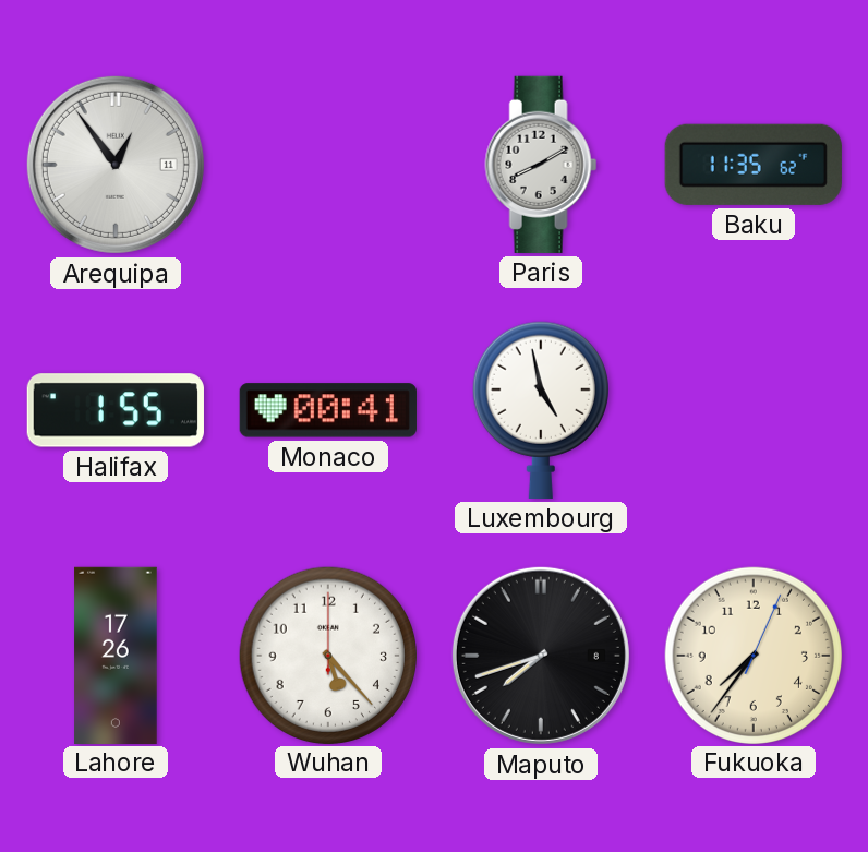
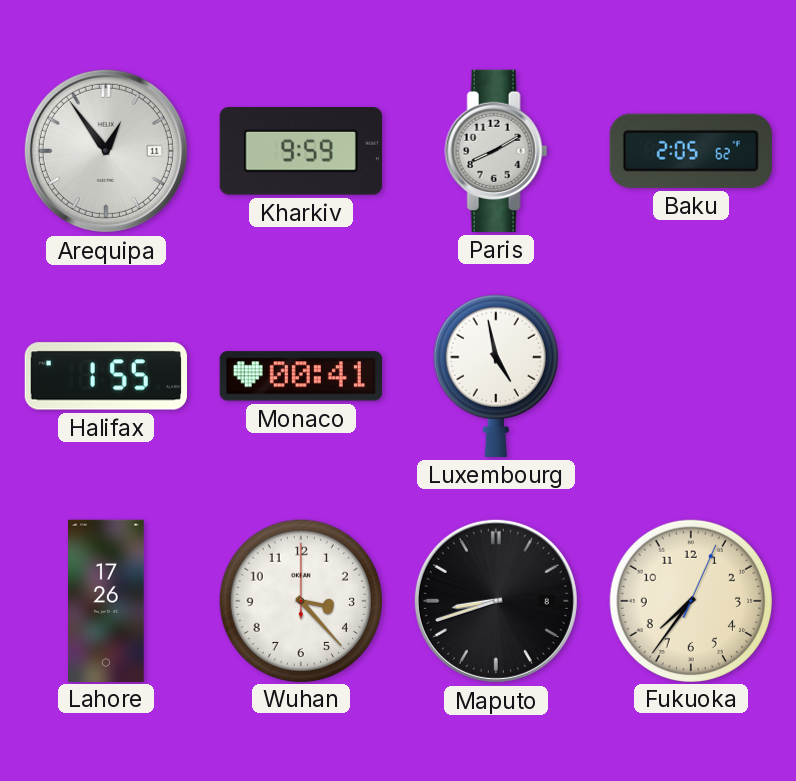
Kharkiv: none -> 9:59
Baku: 11:35 -> 2:05
Wuhan: 5:23 -> 3:23
Maputo: 7:42 -> 8:42
